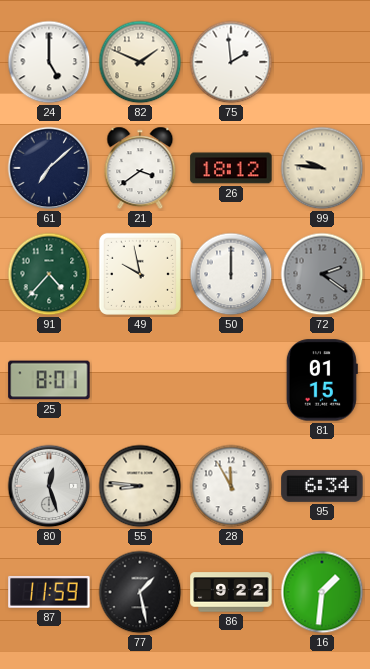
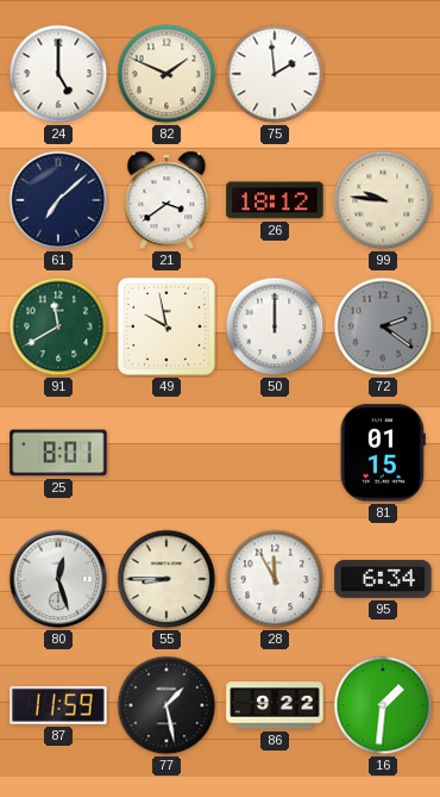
91: 4:37 -> 11:40
55: 8:46 -> 8:45
